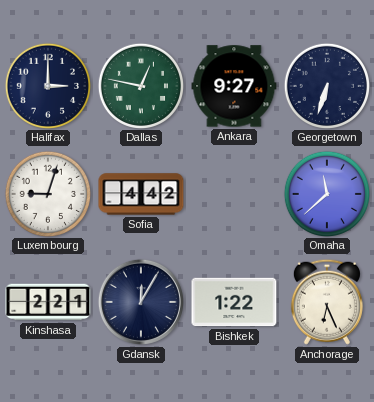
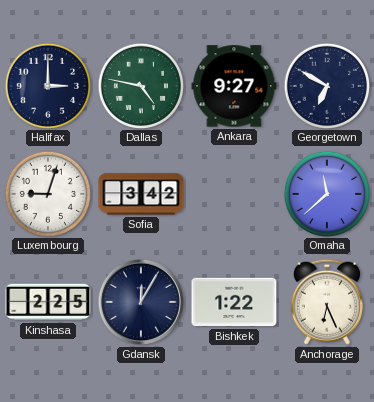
Dallas: 12:47 -> 4:47
Georgetown: 6:33 -> 6:50
Sofia: 4:42 -> 3:42
Kinshasa: 2:21 -> 2:25
